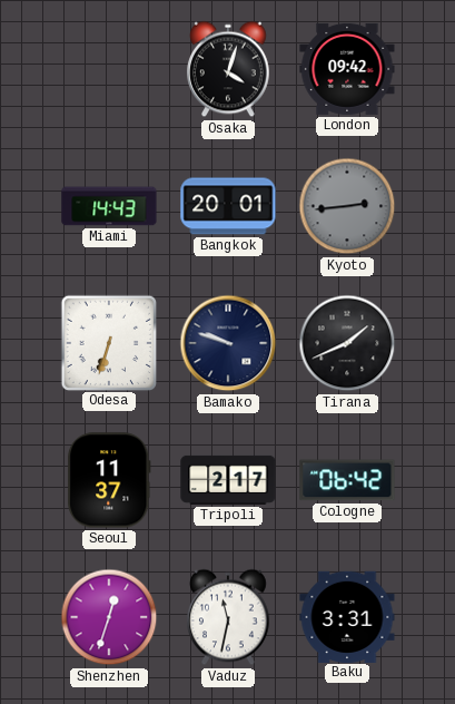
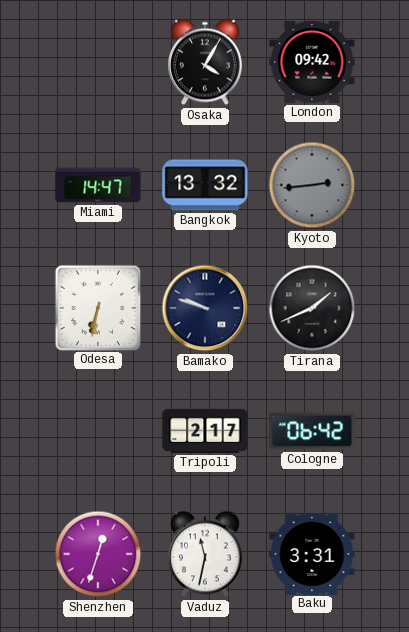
Osaka: 4:03 -> 4:05
Miami: 14:43 -> 14:47
Bangkok: 20:01 -> 13:32
Odesa: 6:33 -> 6:32
Seoul: 11:37 -> none
